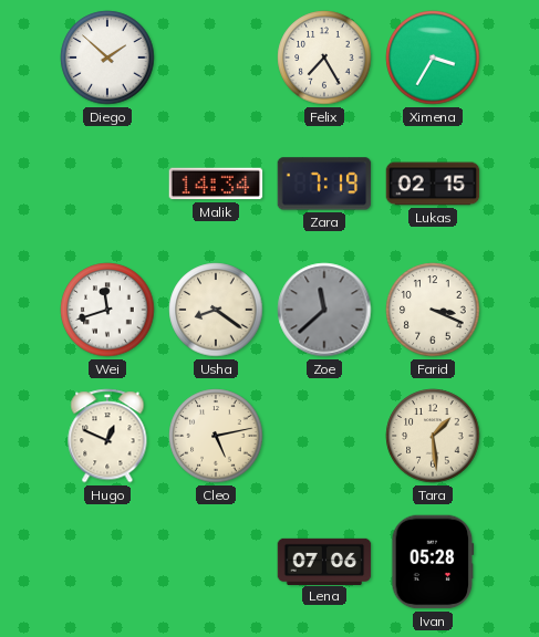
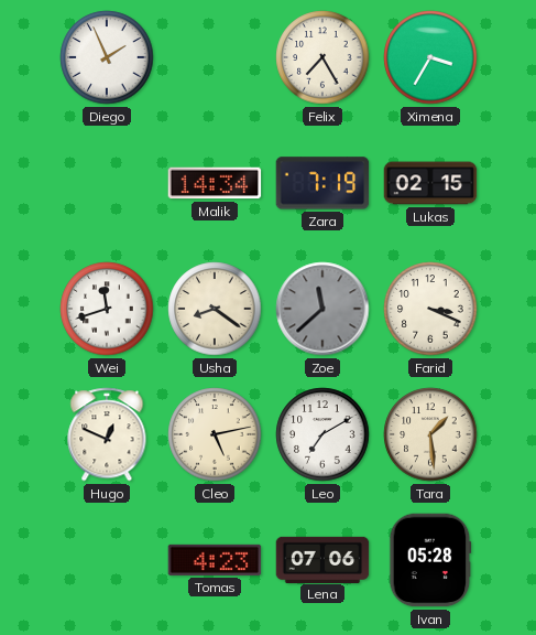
Diego: 1:52 -> 1:56
Leo: none -> 7:10
Tomas: none -> 4:23
